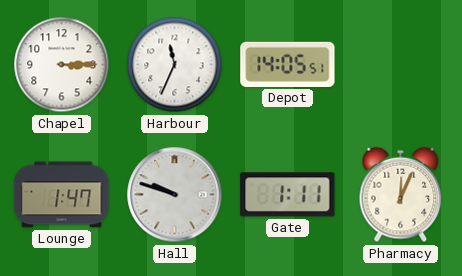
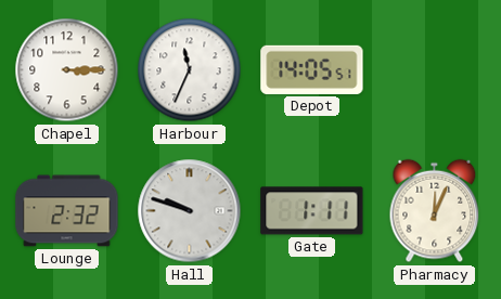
Lounge: 1:47 -> 2:32
